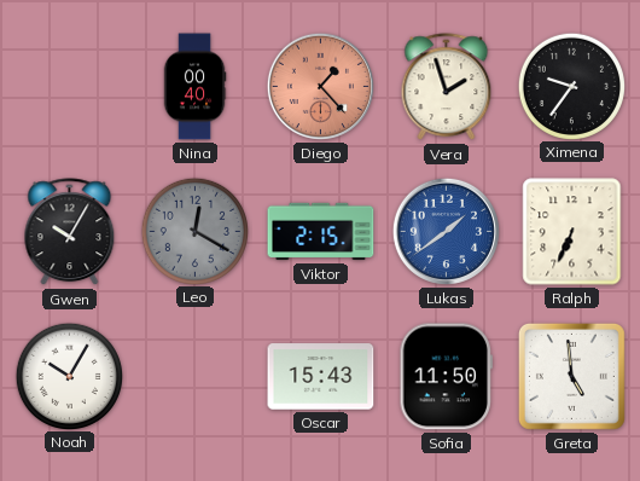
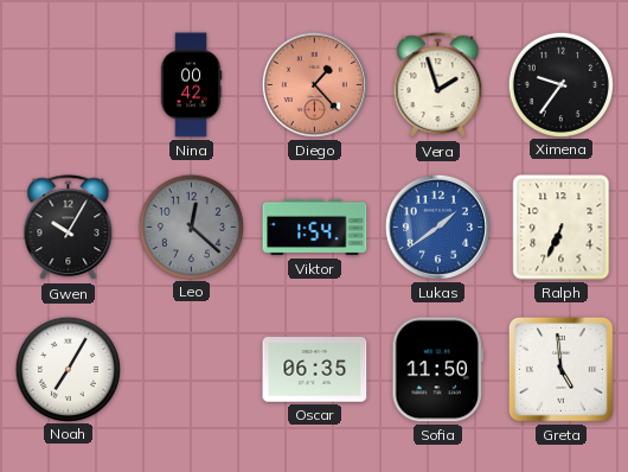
Nina: 00:40 -> 00:42
Leo: 12:20 -> 12:22
Viktor: 2:15 -> 1:54
Noah: 10:05 -> 7:05
Oscar: 15:43 -> 06:35
